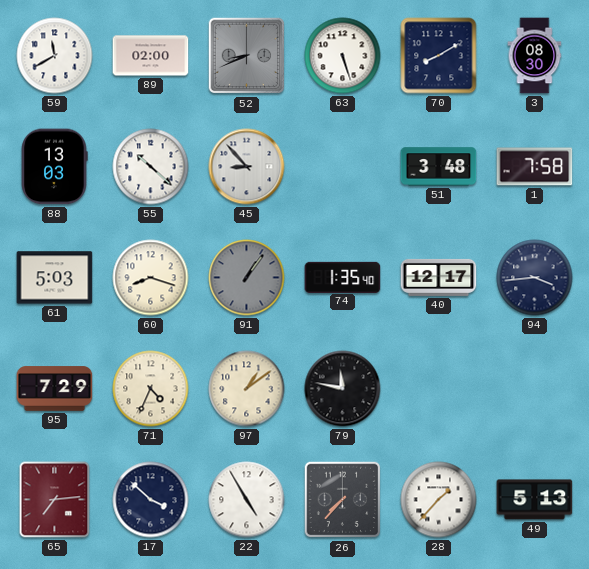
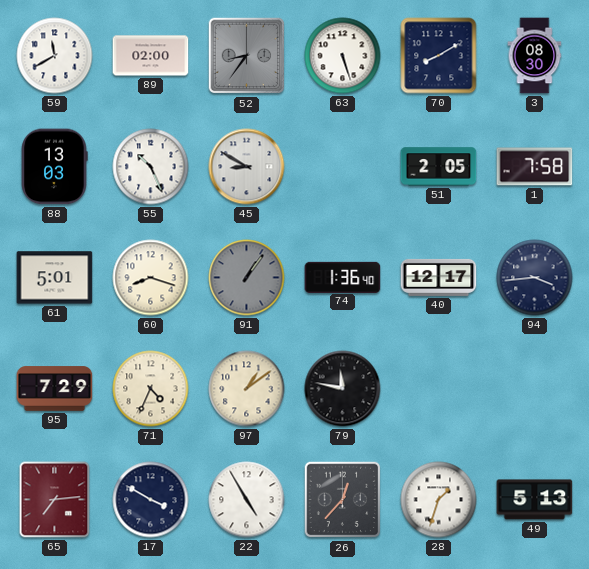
52: 8:41 -> 8:36
55: 10:22 -> 10:26
45: 8:53 -> 8:50
51: 3:48 -> 2:05
61: 5:03 -> 5:01
74: 1:35 -> 1:36
17: 3:52 -> 3:50
26: 7:37 -> 12:37
28: 1:37 -> 1:33
